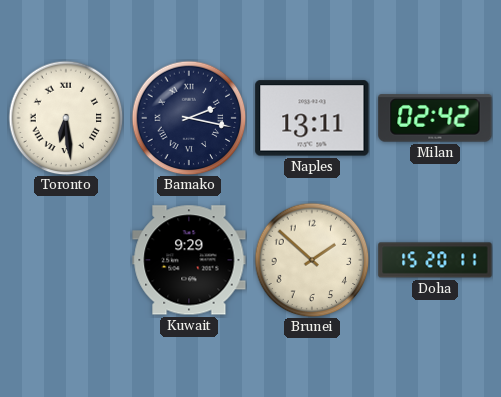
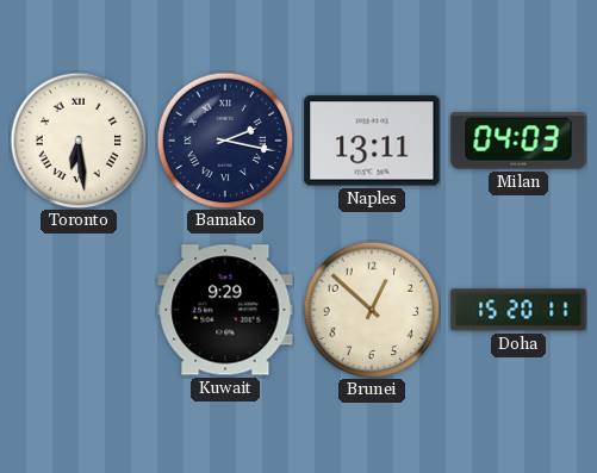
Milan: 02:42 -> 04:03
Brunei: 1:52 -> 12:52
